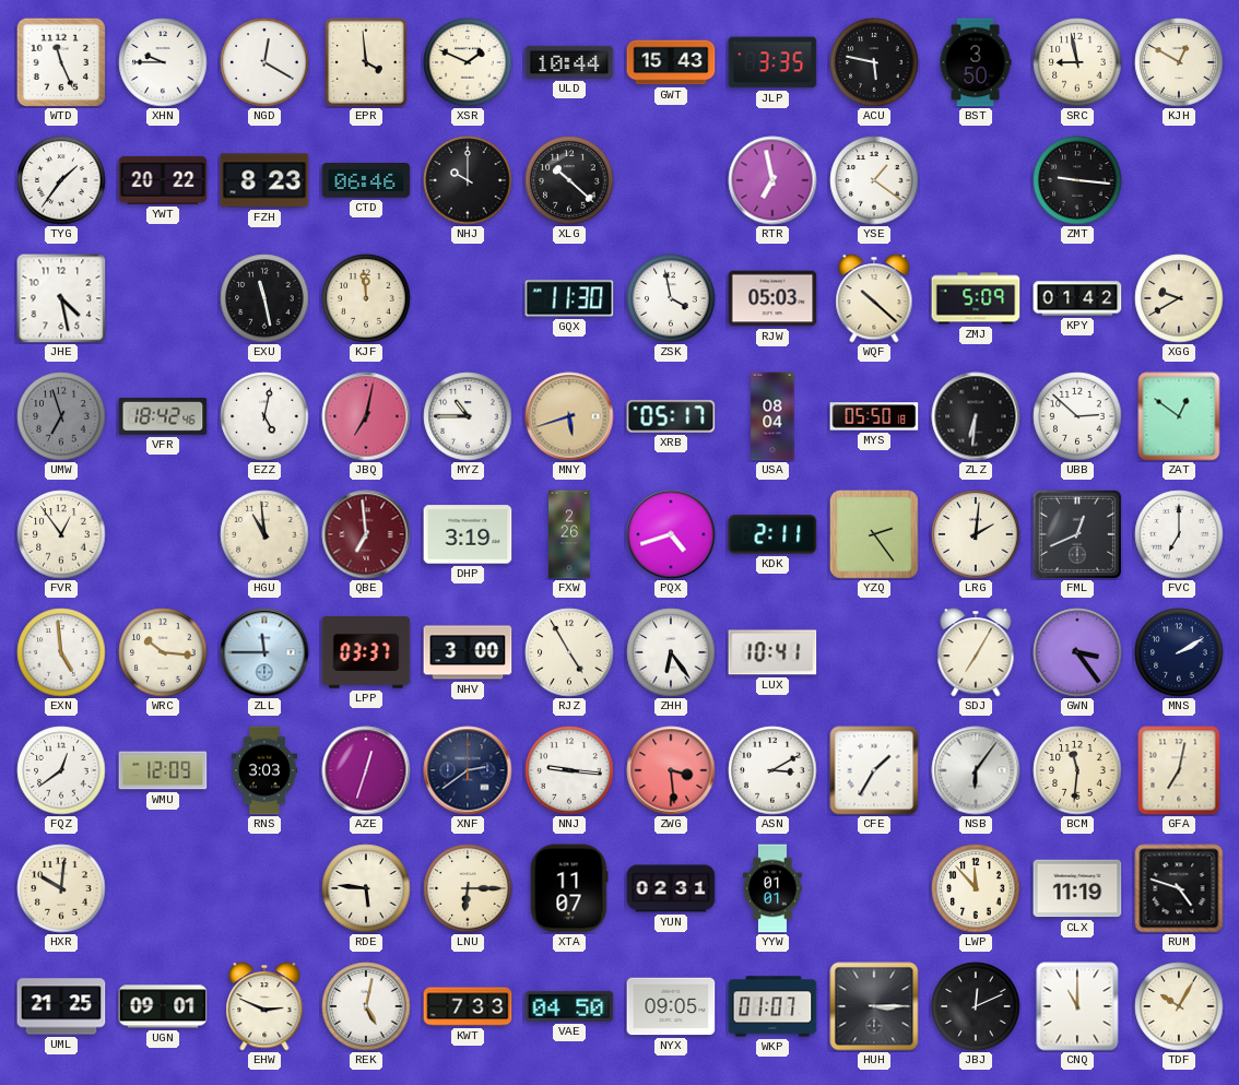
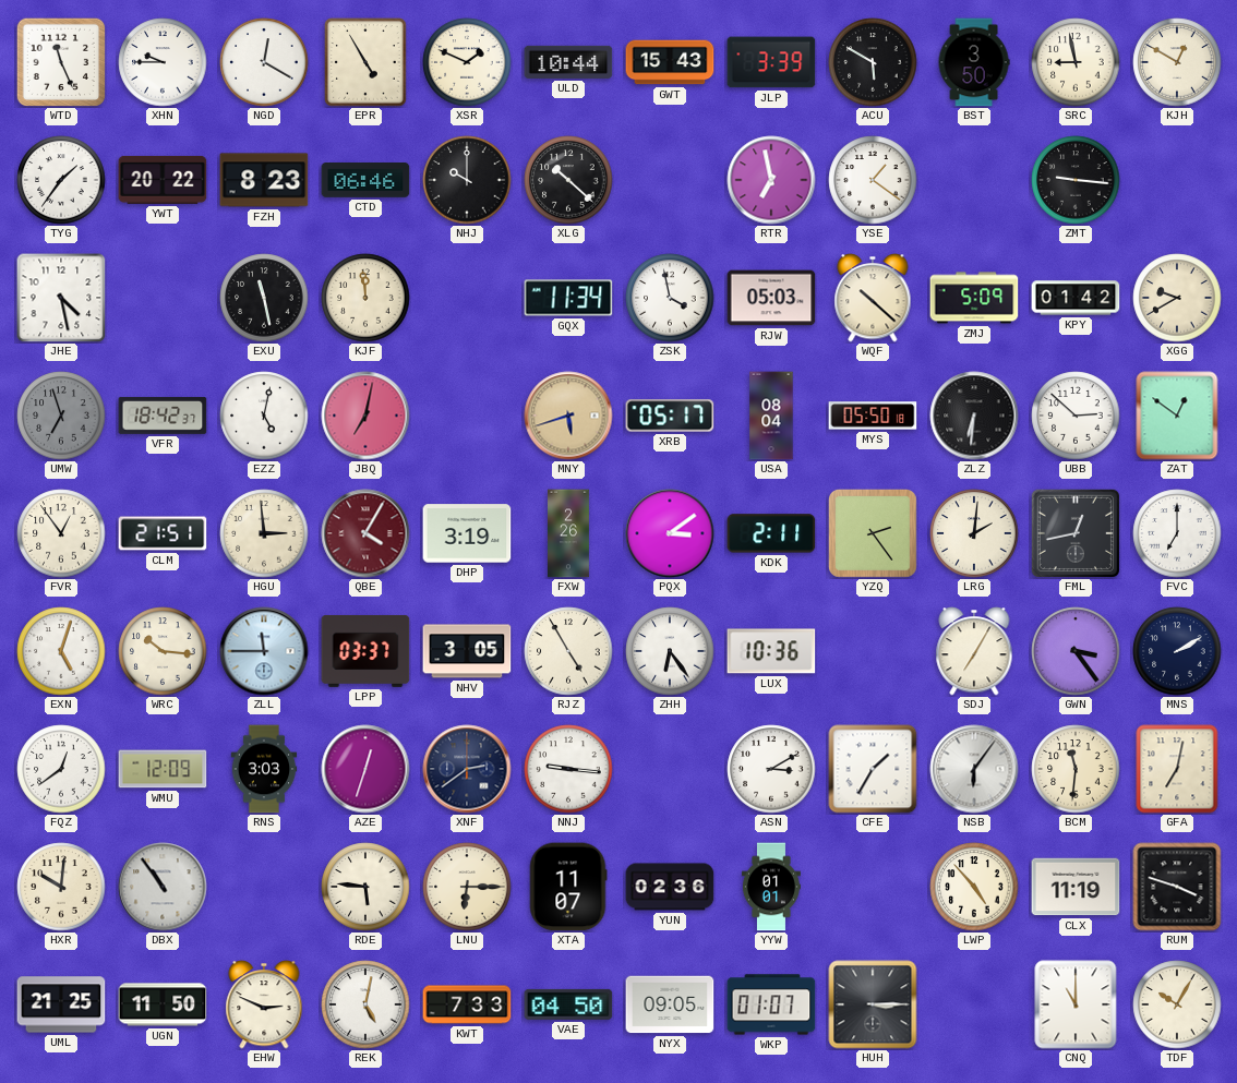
EPR: 3:59 -> 4:55
JLP: 3:35 -> 3:39
ACU: 5:47 -> 5:50
GQX: 11:30 -> 11:34
VFR: 18:42:46 -> 18:42:37
MYZ: 10:45 -> none
CLM: none -> 21:51
HGU: 10:59 -> 2:59
QBE: 6:59 -> 4:05
PQX: 4:42 -> 3:09
FML: 12:41 -> 12:43
EXN: 4:59 -> 5:03
NHV: 3:00 -> 3:05
LUX: 10:41 -> 10:36
ZWG: 3:29 -> none
DBX: none -> 10:54
YUN: 02:31 -> 02:36
LWP: 11:53 -> 4:53
RUM: 4:48 -> 3:48
UGN: 09:01 -> 11:50
JBJ: 12:11 -> none
